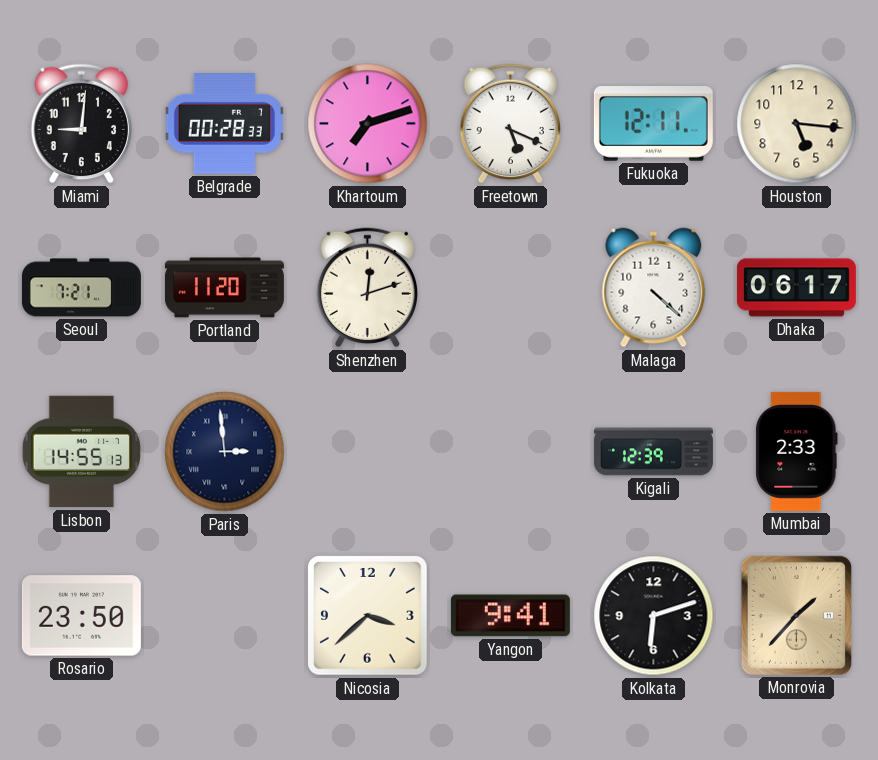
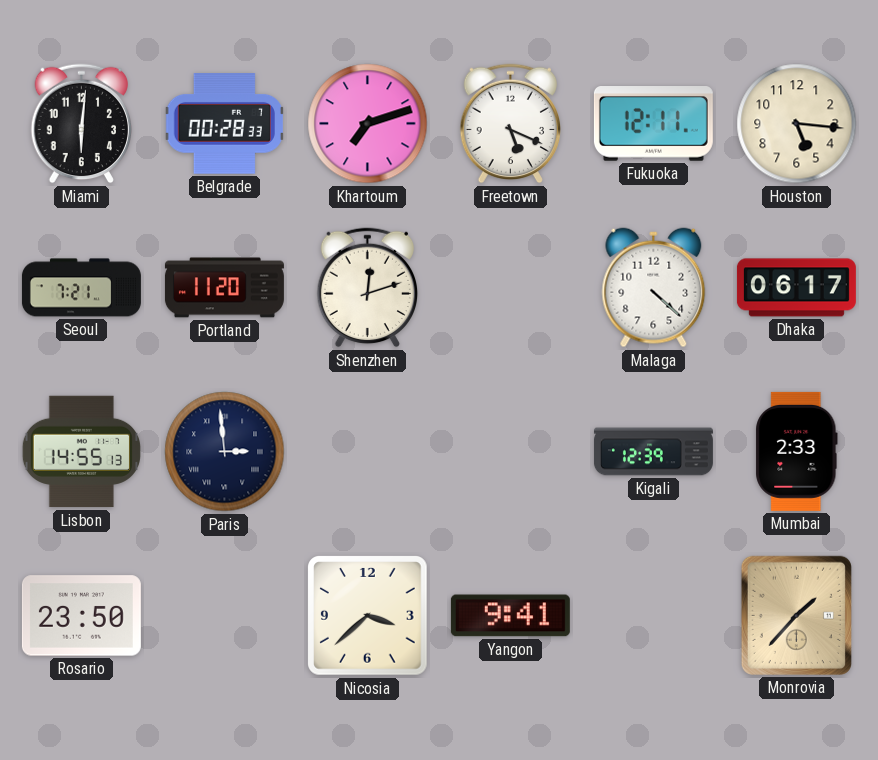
Miami: 9:01 -> 6:01
Kolkata: 6:12 -> none
